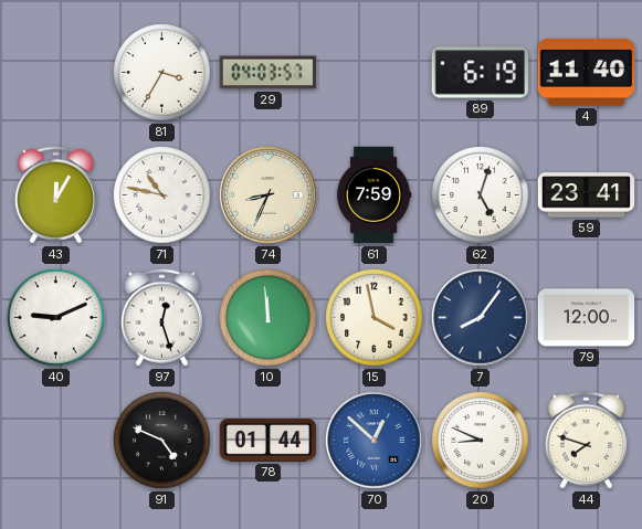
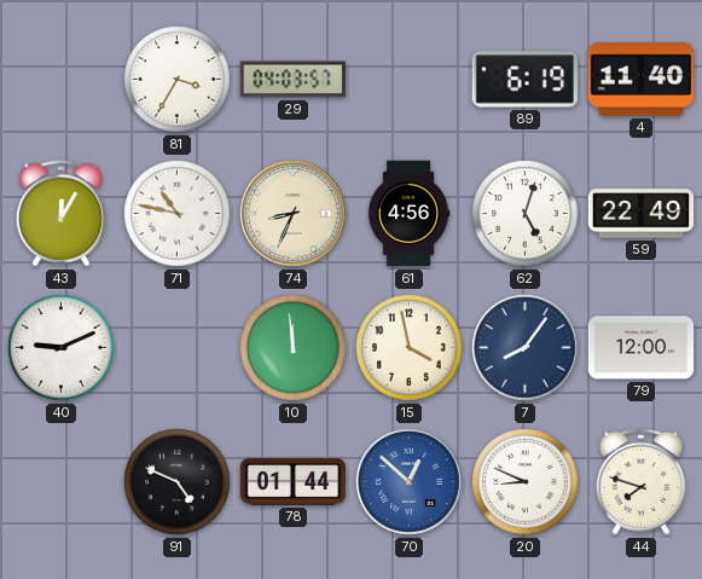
61: 7:59 -> 4:56
59: 23:41 -> 22:49
97: 12:27 -> none
